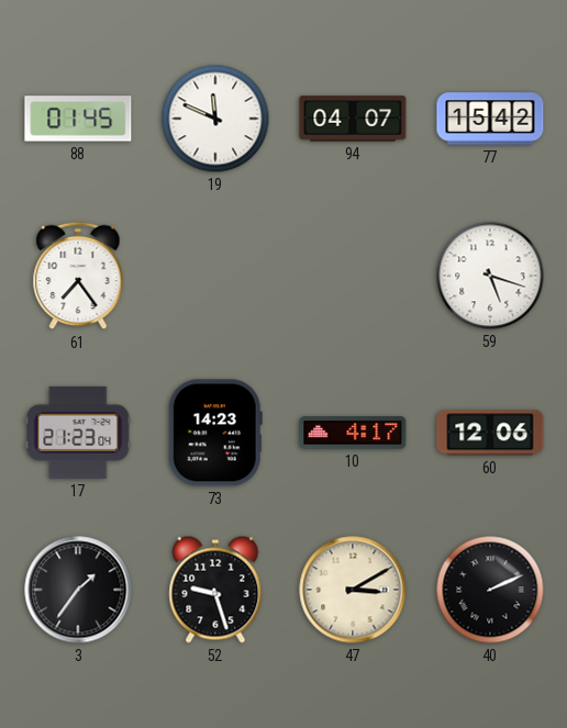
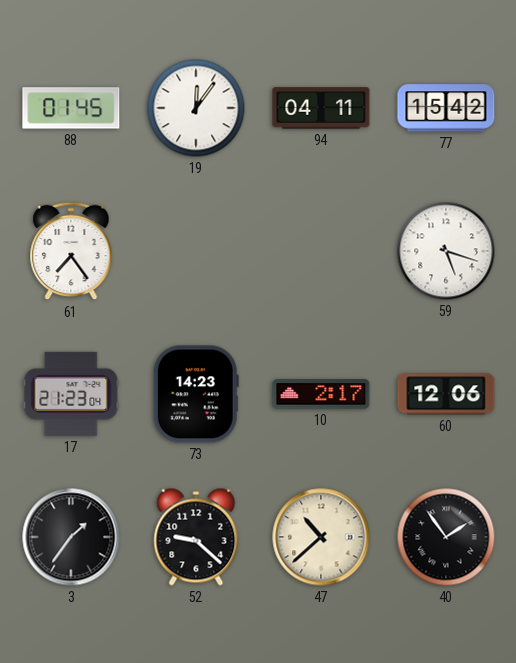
19: 11:49 -> 12:06
94: 04:07 -> 04:11
10: 4:17 -> 2:17
52: 9:27 -> 9:22
47: 3:10 -> 10:38
40: 2:11 -> 1:54
